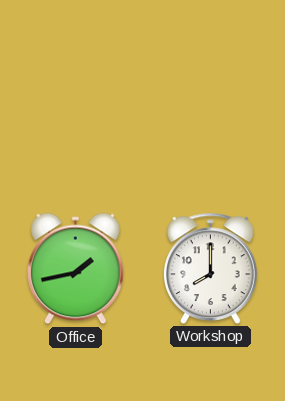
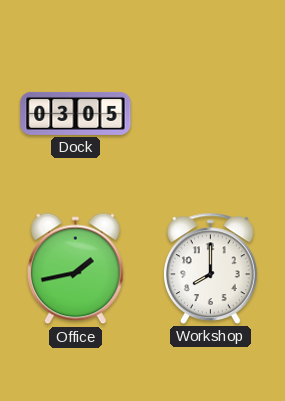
Dock: none -> 03:05
